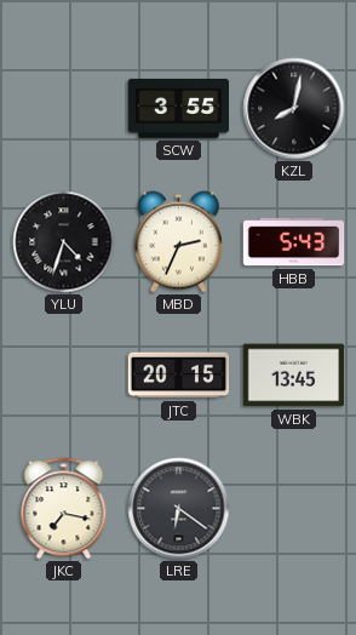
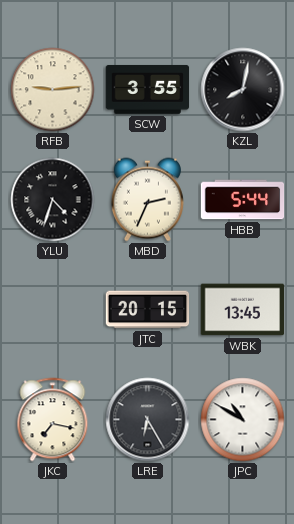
RFB: none -> 9:14
HBB: 5:43 -> 5:44
LRE: 6:21 -> 6:25
JPC: none -> 10:50
